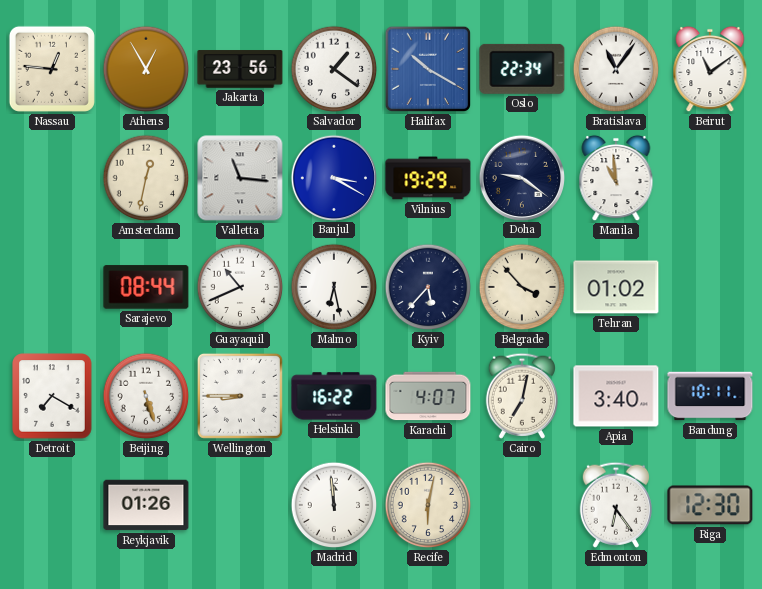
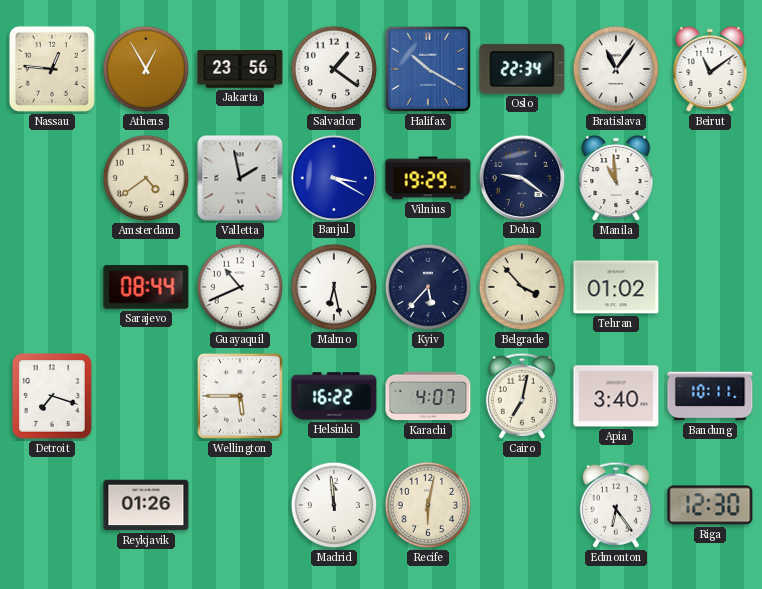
Amsterdam: 12:32 -> 4:39
Valletta: 11:16 -> 1:58
Detroit: 7:20 -> 7:18
Beijing: 5:27 -> none
Wellington: 8:45 -> 5:45
